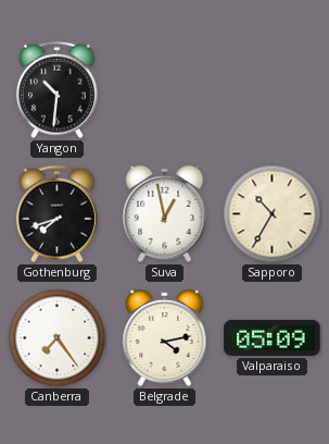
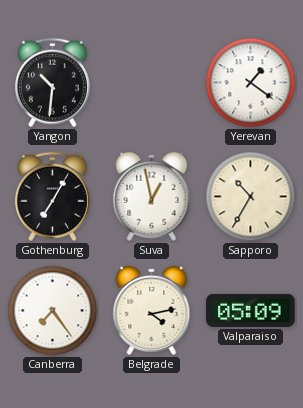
Yerevan: none -> 1:21
Gothenburg: 7:42 -> 7:05
